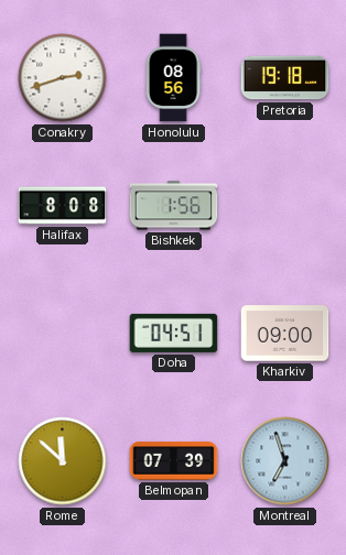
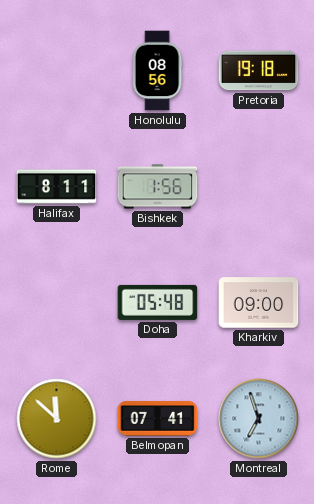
Conakry: 2:42 -> none
Halifax: 8:08 -> 8:11
Doha: 04:51 -> 05:48
Belmopan: 07:39 -> 07:41
